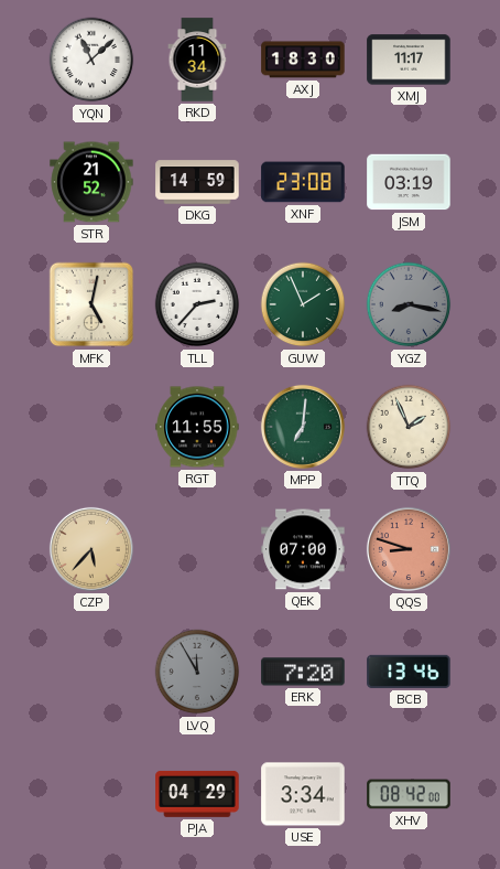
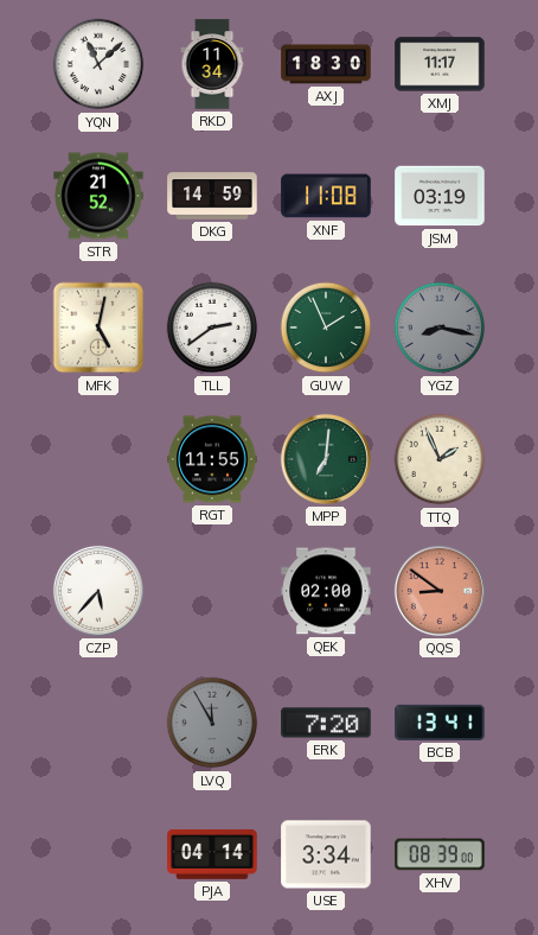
XNF: 23:08 -> 11:08
TLL: 2:37 -> 2:39
CZP dial: champagne -> white
QEK: 07:00 -> 02:00
QQS: 8:48 -> 8:51
BCB: 13:46 -> 13:41
PJA: 04:29 -> 04:14
XHV: 08:42 -> 08:39
